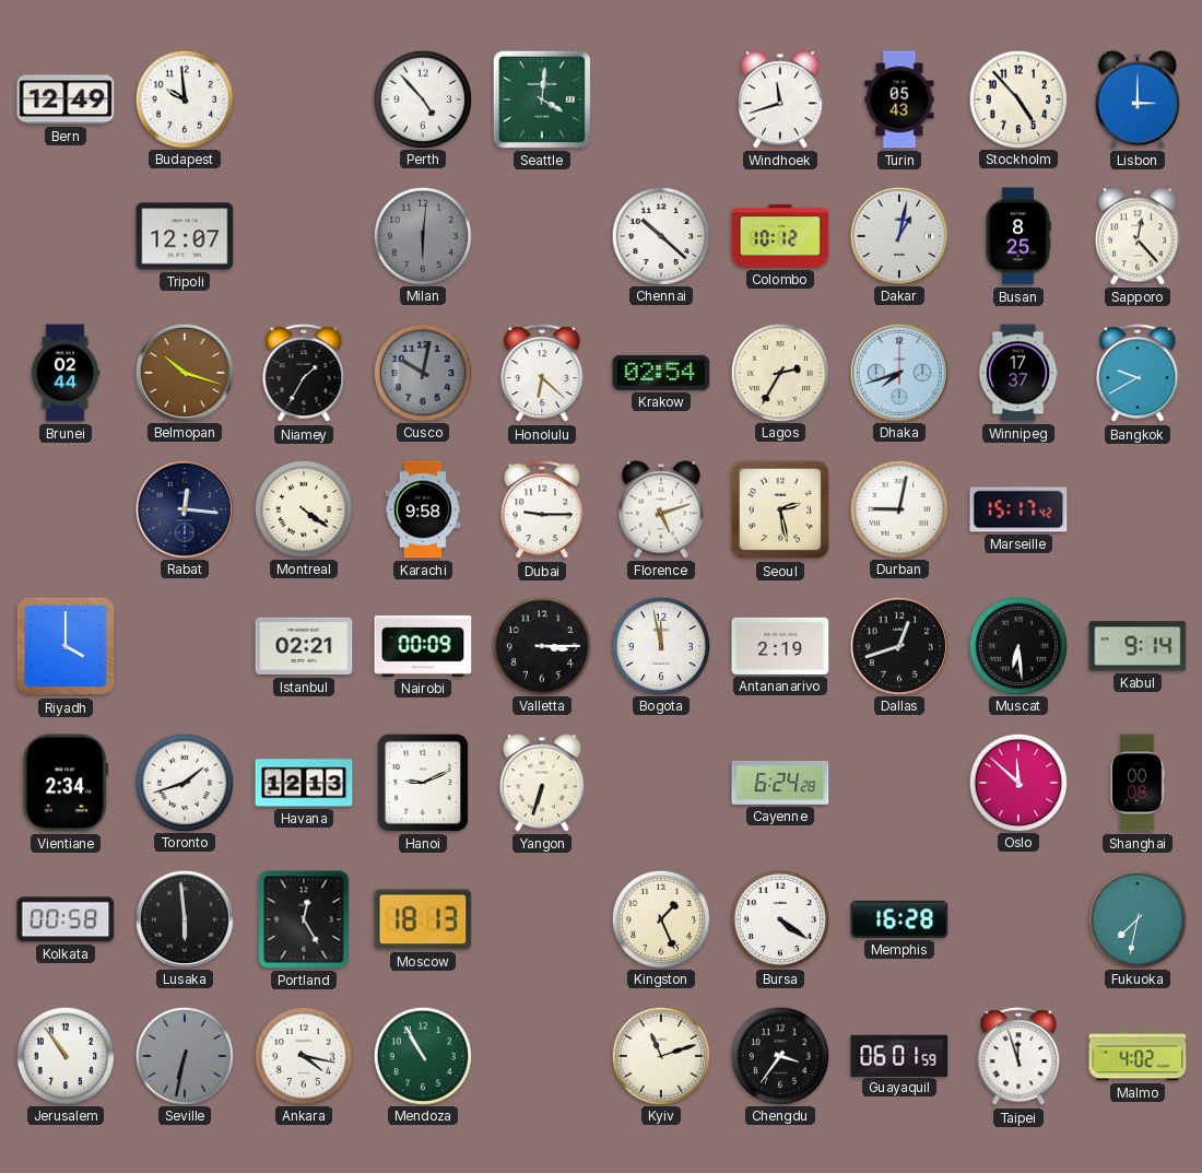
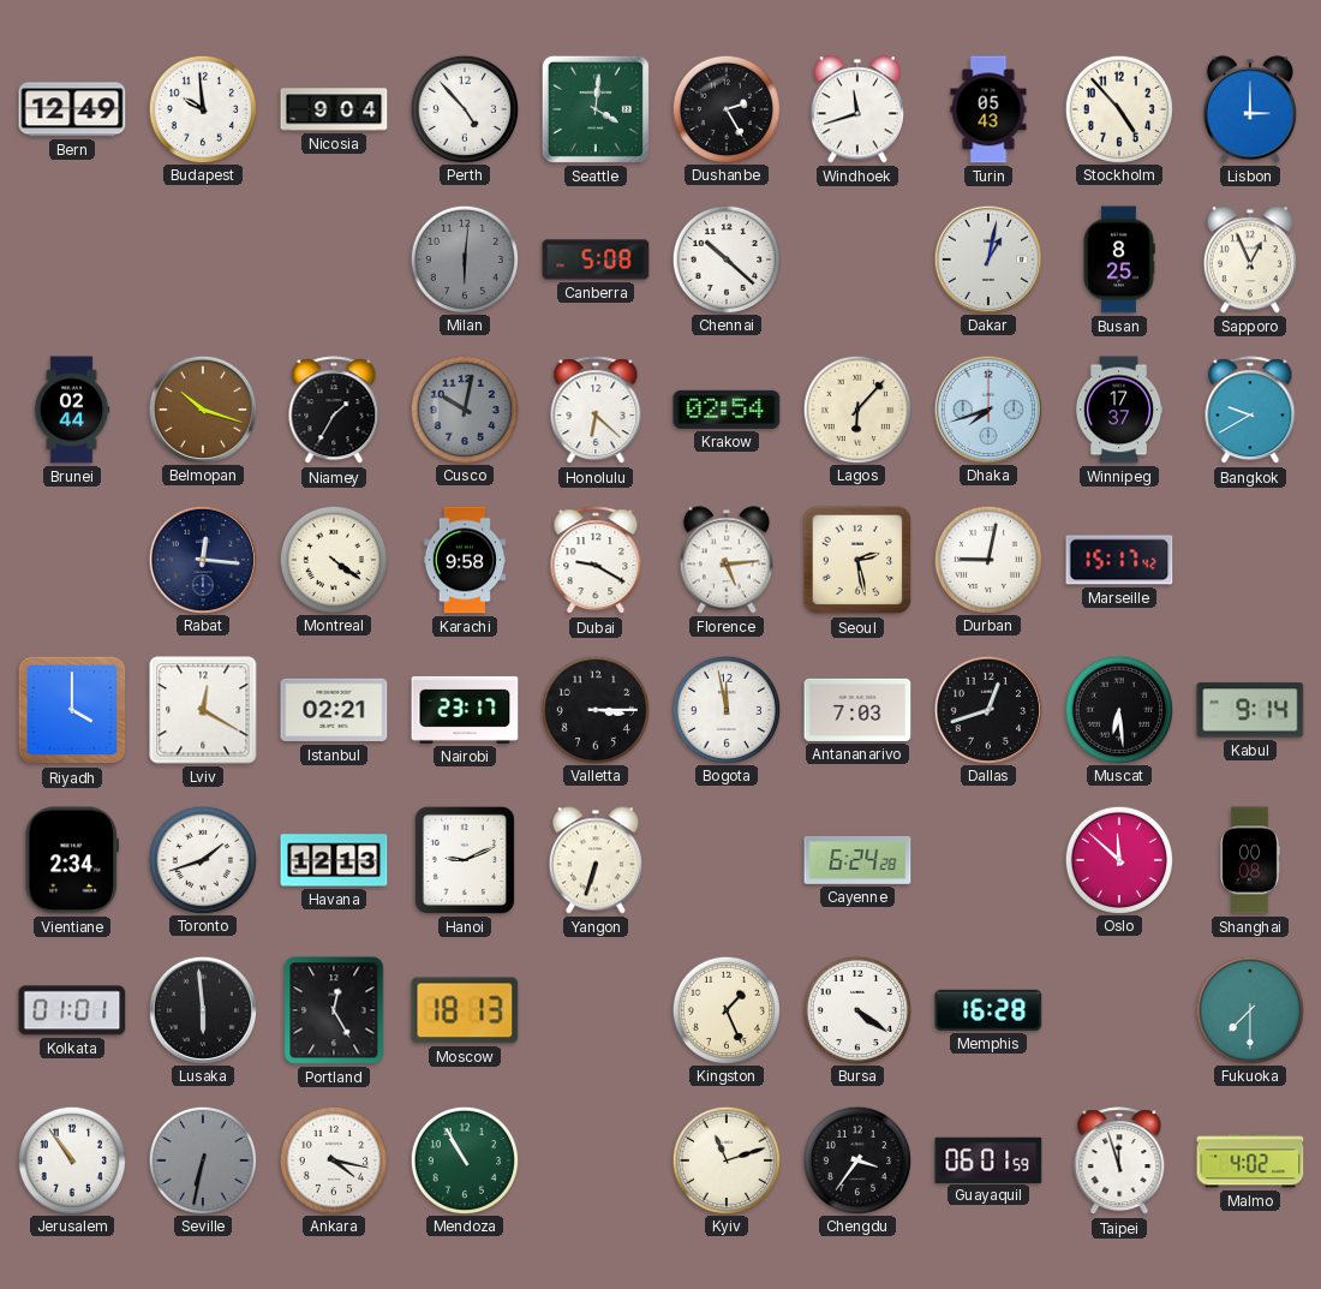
Nicosia: none -> 9:04
Dushanbe: none -> 2:25
Tripoli: 12:07 -> none
Canberra: none -> 5:08
Colombo: 10:12 -> none
Sapporo: 12:23 -> 12:56
Lagos: 2:35 -> 6:07
Dubai: 9:15 -> 9:20
Florence: 5:12 -> 5:14
Lviv: none -> 12:20
Nairobi: 00:09 -> 23:17
Antananarivo: 2:19 -> 7:03
Kolkata: 00:58 -> 01:01
Fukuoka: 7:32 -> 7:30
